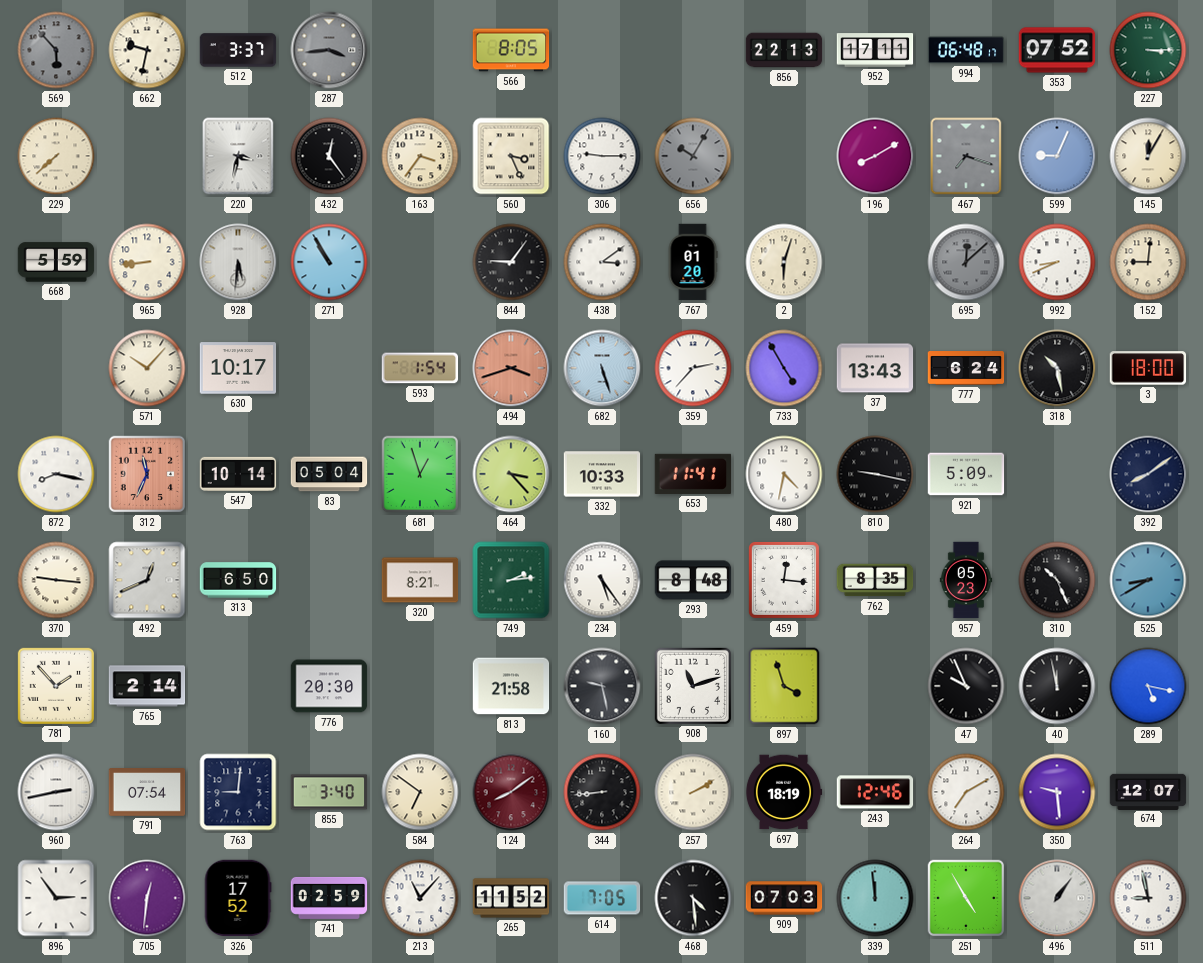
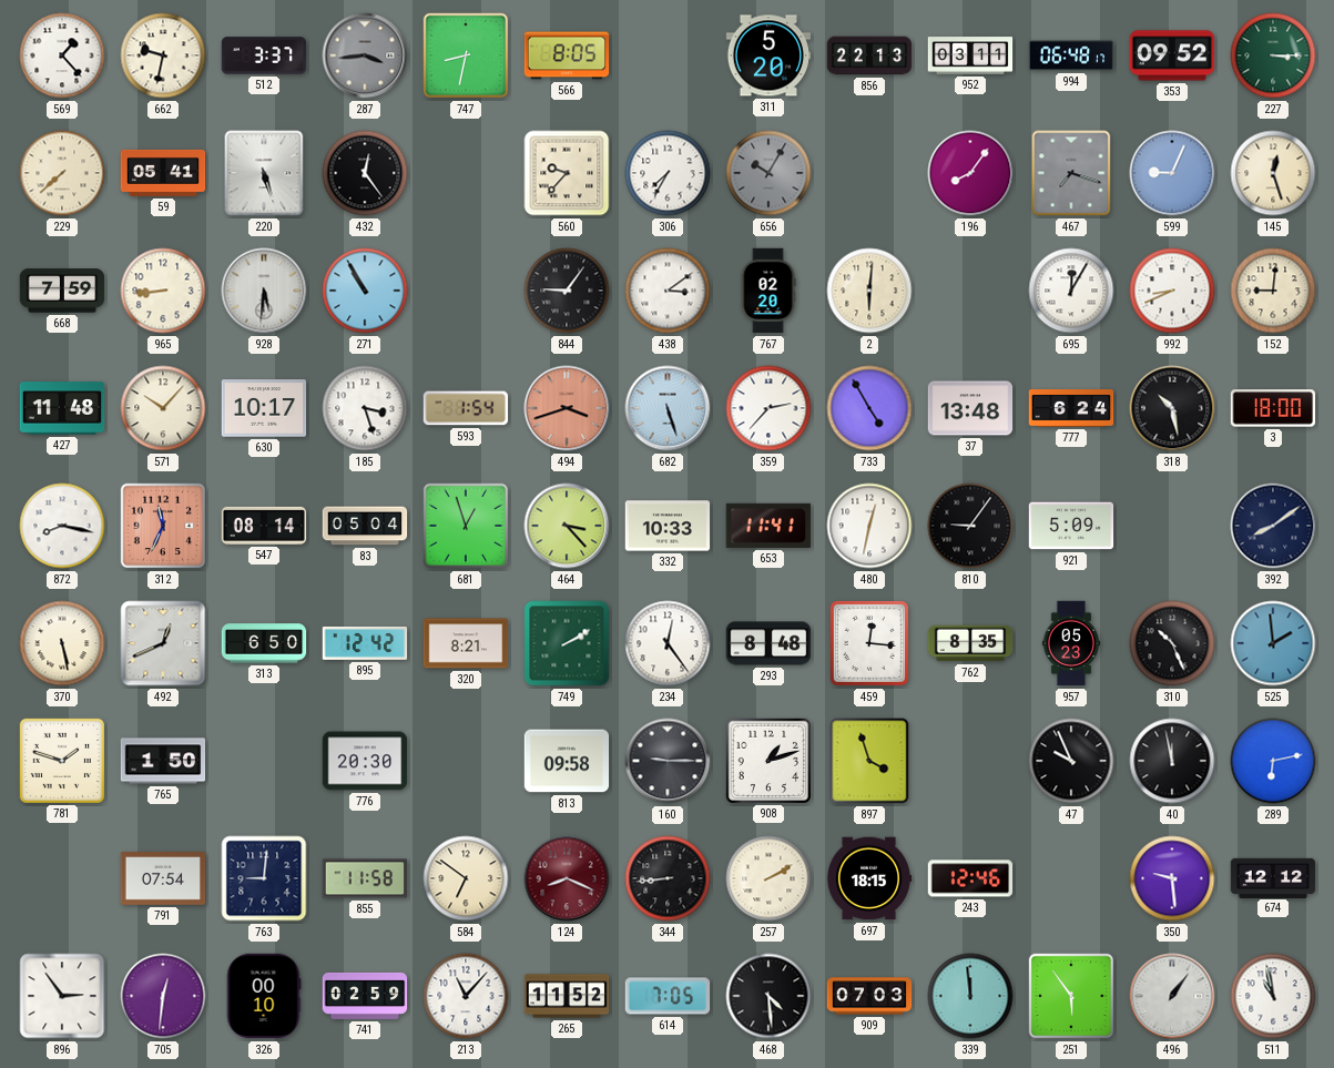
569: 5:53 -> 1:23
569 dial: grey -> white
747: none -> 8:32
311: none -> 5:20
952: 17:11 -> 03:11
353: 07:52 -> 09:52
59: none -> 05:41
220: 3:32 -> 5:27
163: 3:36 -> none
560: 3:26 -> 9:37
306: 9:15 -> 7:35
196: 8:10 -> 8:06
145: 12:05 -> 12:27
668: 5:59 -> 7:59
767: 01:20 -> 02:20
2: 6:03 -> 6:01
695: 12:08 -> 12:05
695 dial: grey -> white
427: none -> 11:48
185: none -> 3:27
37: 13:43 -> 13:48
547: 10:14 -> 08:14
480: 4:32 -> 12:32
810: 9:17 -> 9:06
370: 9:16 -> 5:28
895: none -> 12:42
749: 2:14 -> 2:10
234: 5:24 -> 12:24
525: 8:40 -> 1:59
781: 1:53 -> 1:48
765: 2:14 -> 1:50
813: 21:58 -> 09:58
160: 9:28 -> 9:15
908: 11:12 -> 1:12
289: 5:17 -> 6:13
960: 2:43 -> none
855: 3:40 -> 11:58
124: 8:09 -> 8:19
697: 18:19 -> 18:15
264: 7:10 -> none
674: 12:07 -> 12:12
326: 17:52 -> 00:10
251: 4:55 -> 5:54
511: 8:58 -> 10:58
